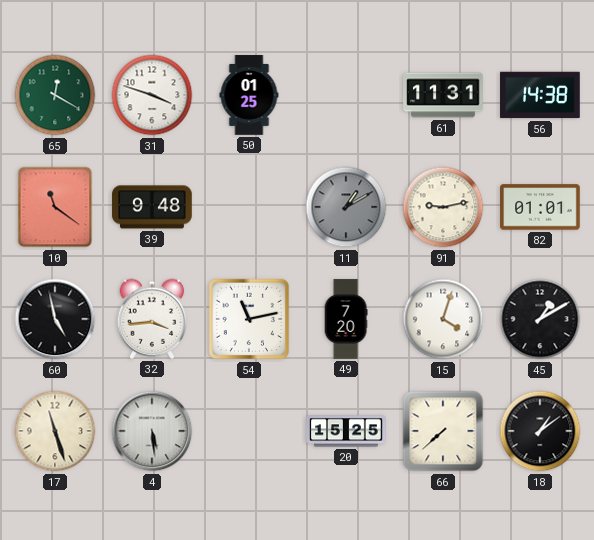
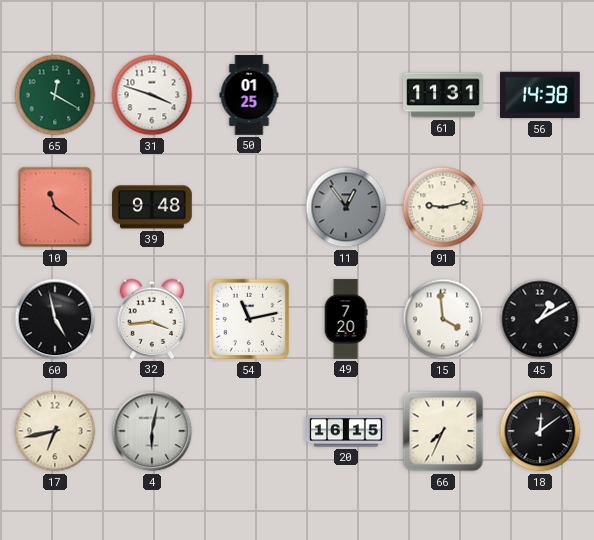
11: 1:10 -> 12:54
82: 01:01 -> none
15: 4:03 -> 3:59
17: 11:27 -> 6:43
4: 5:29 -> 6:02
20: 15:25 -> 16:15
66: 7:38 -> 7:34
18: 1:09 -> 12:09
